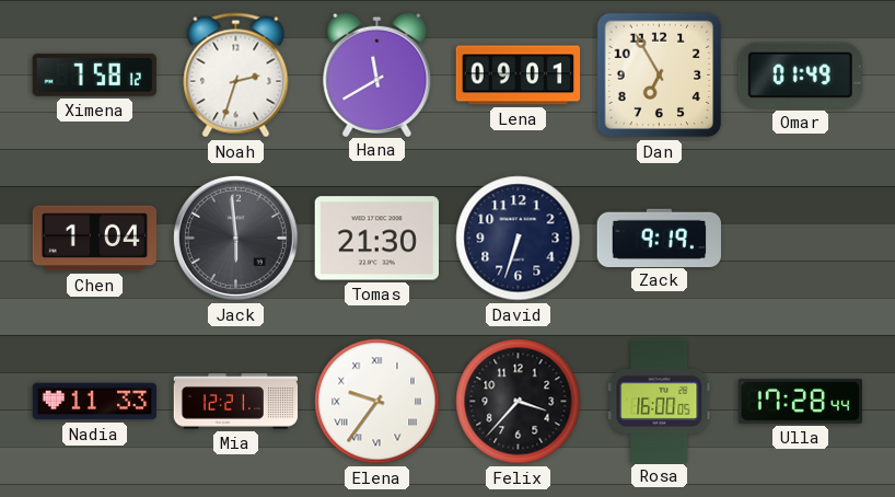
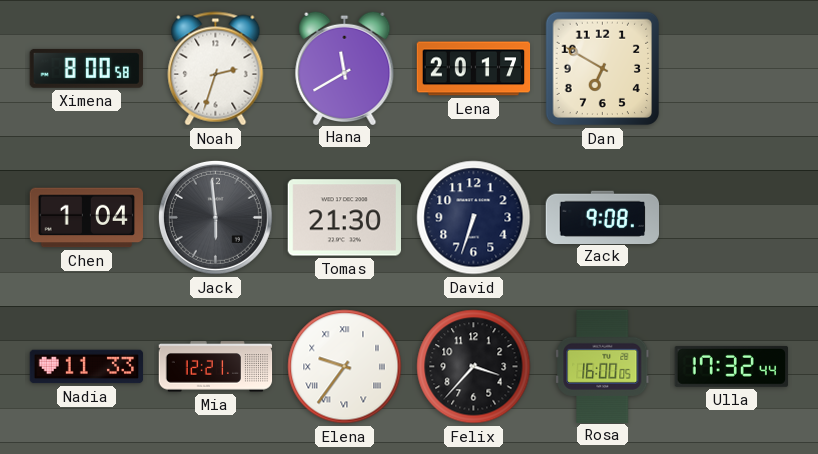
Ximena: 7:58 -> 8:00
Lena: 09:01 -> 20:17
Dan: 6:55 -> 6:50
Omar: 01:49 -> none
Zack: 9:19 -> 9:08
Ulla: 17:28 -> 17:32
